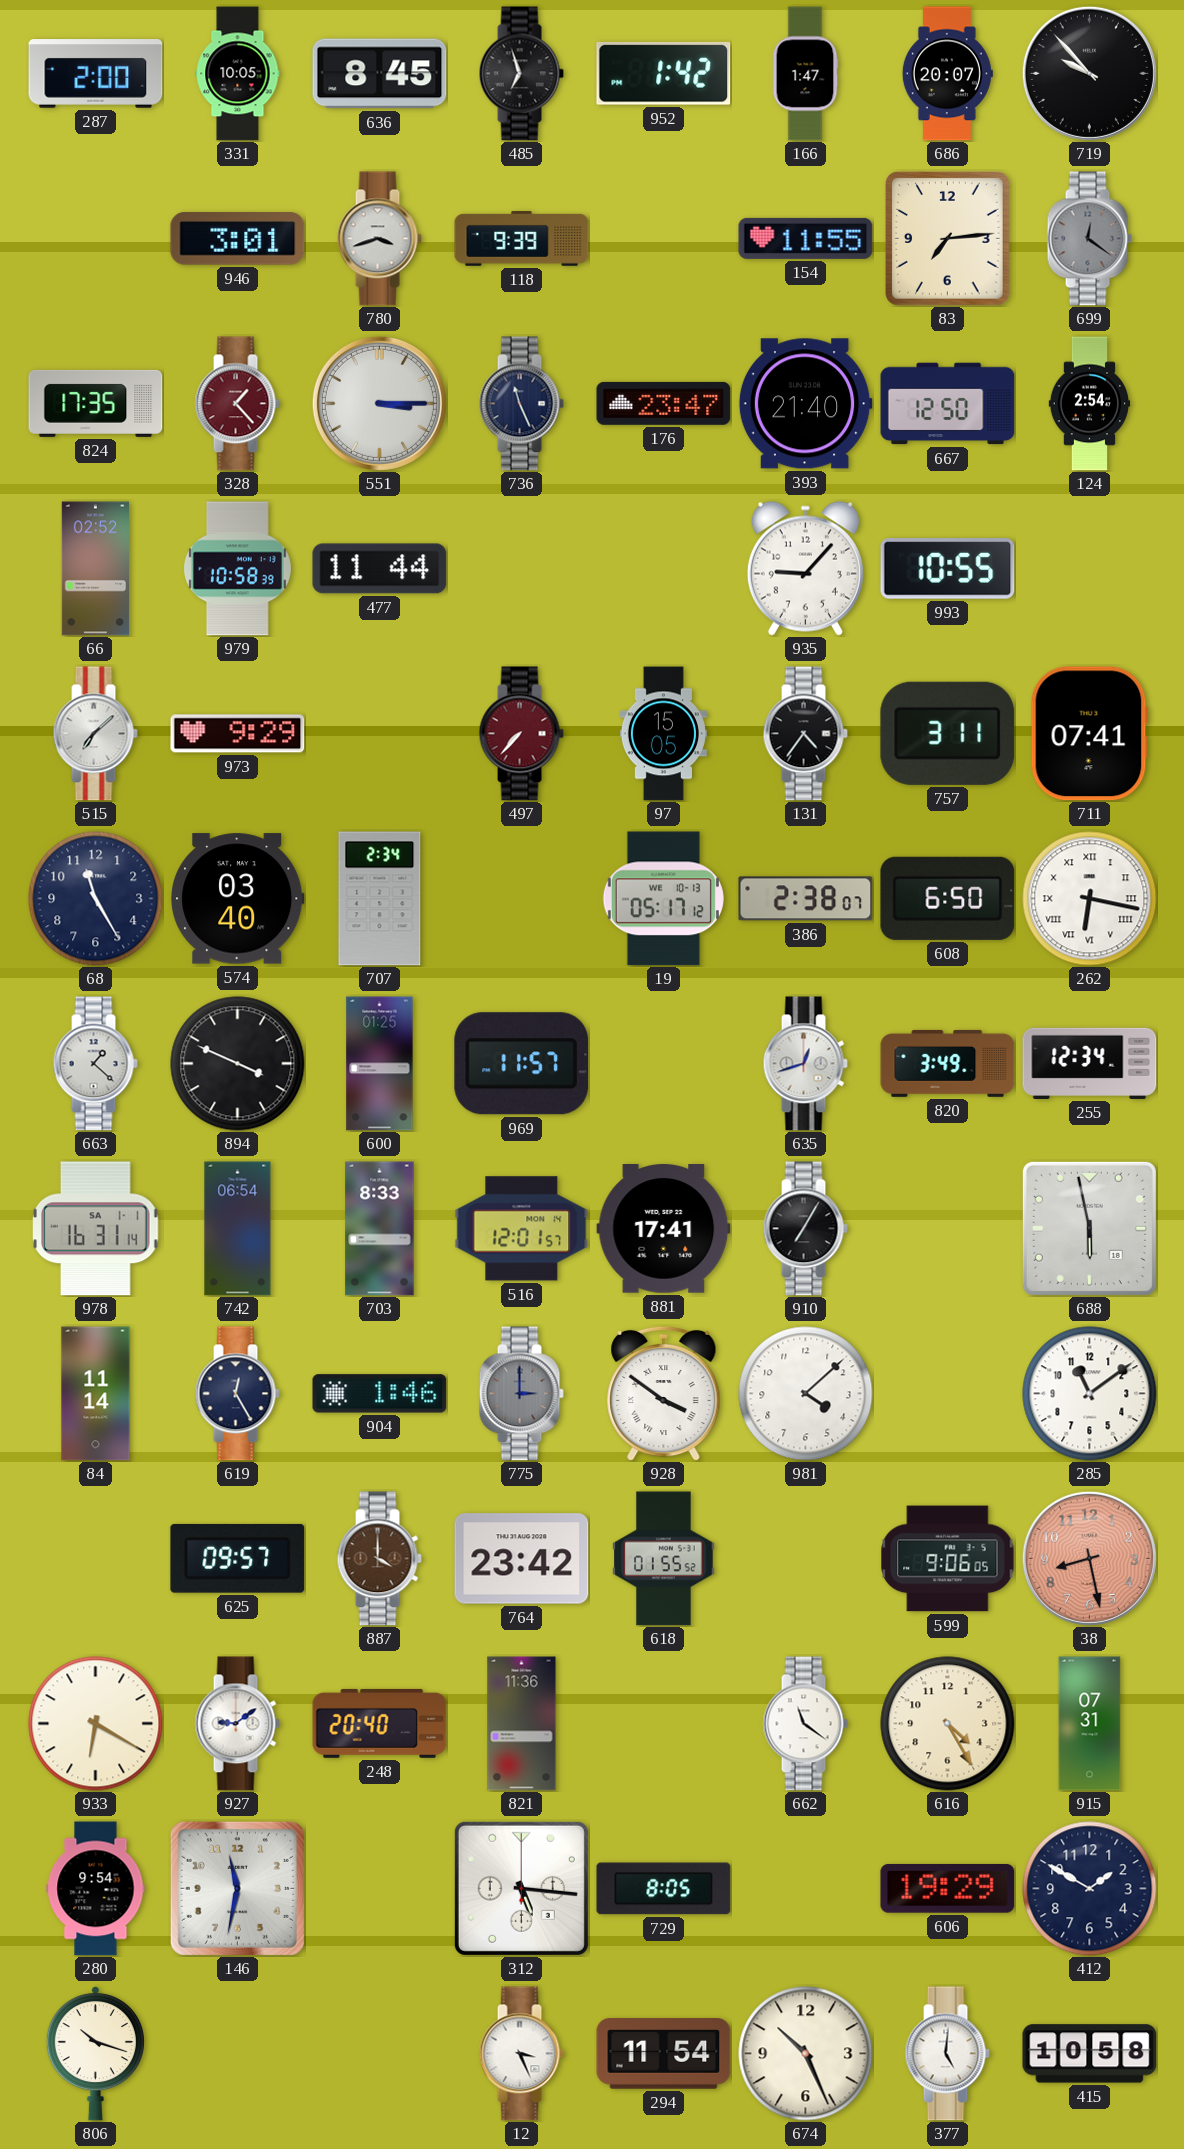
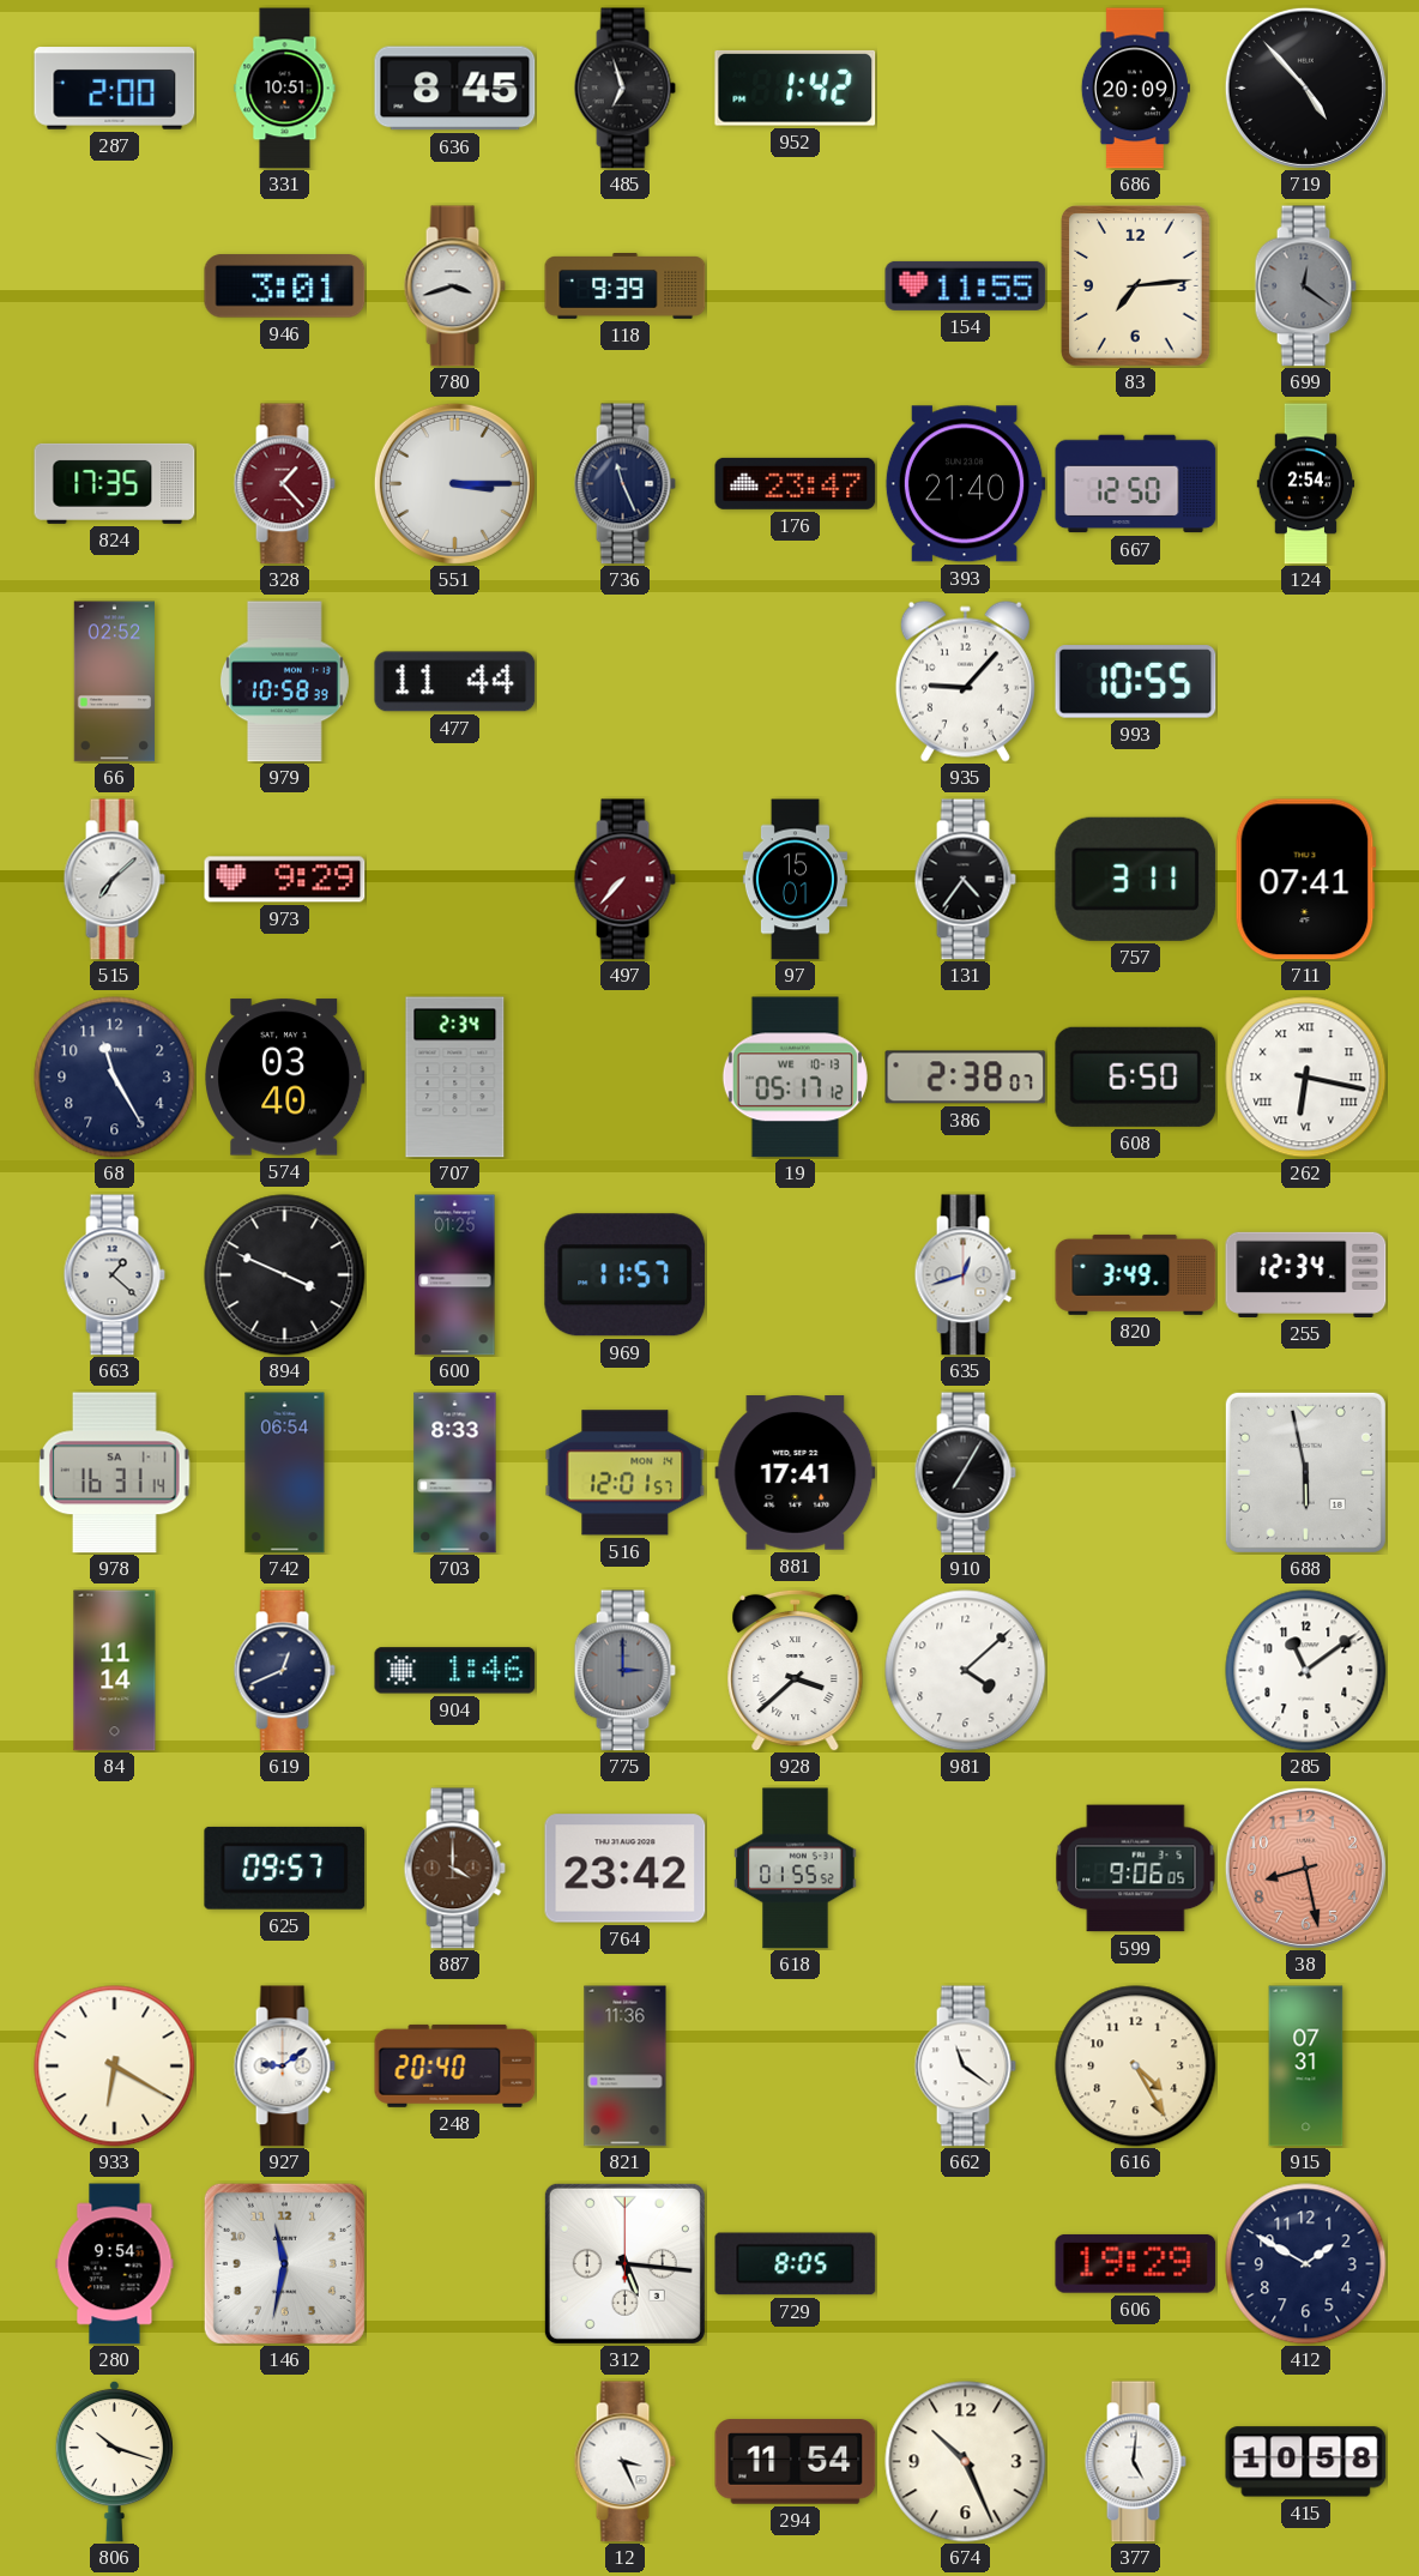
331: 10:05 -> 10:51
166: 1:47 -> none
686: 20:07 -> 20:09
719: 9:53 -> 4:53
97: 15:05 -> 15:01
619: 12:25 -> 12:41
928: 3:51 -> 3:38
